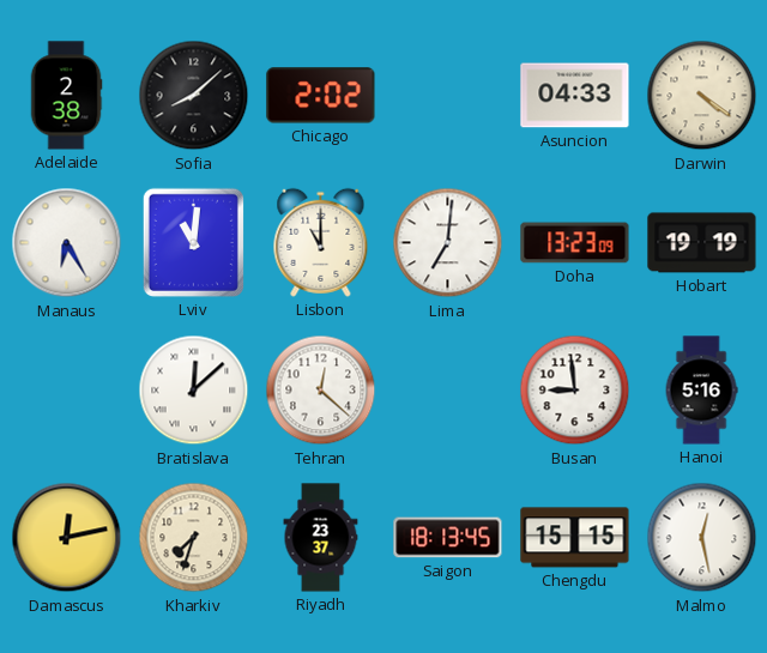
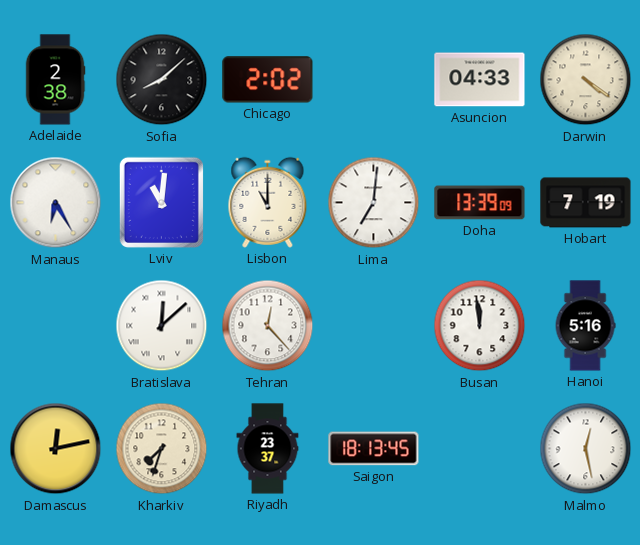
Doha: 13:23 -> 13:39
Hobart: 19:19 -> 7:19
Tehran: 12:22 -> 12:23
Busan: 8:59 -> 11:59
Chengdu: 15:15 -> none
